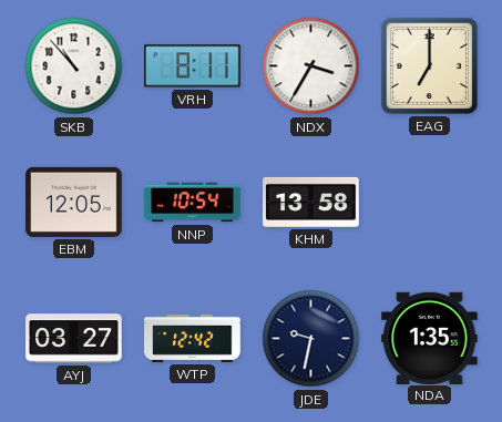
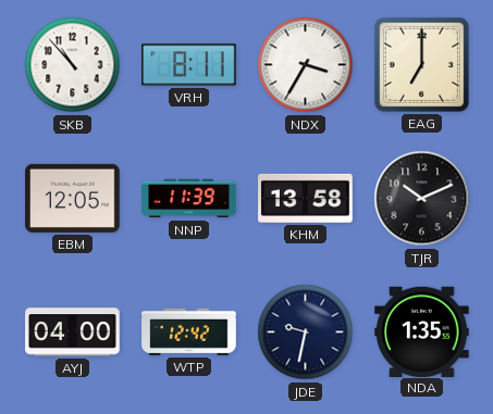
NNP: 10:54 -> 11:39
TJR: none -> 10:11
AYJ: 03:27 -> 04:00
